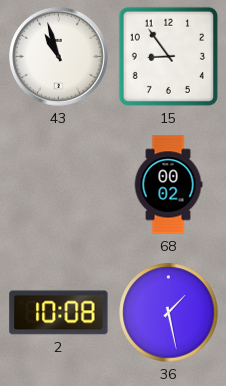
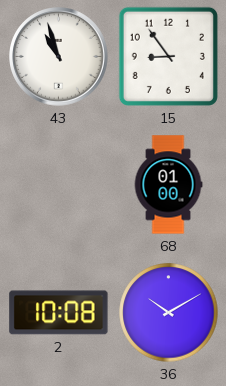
68: 00:02 -> 01:00
36: 1:28 -> 10:10
